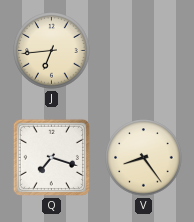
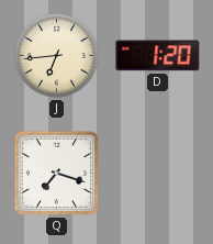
D: none -> 1:20
V: 8:24 -> none
